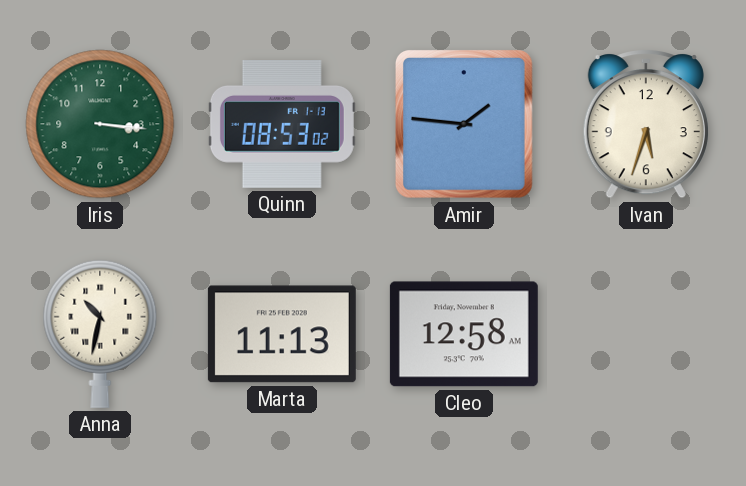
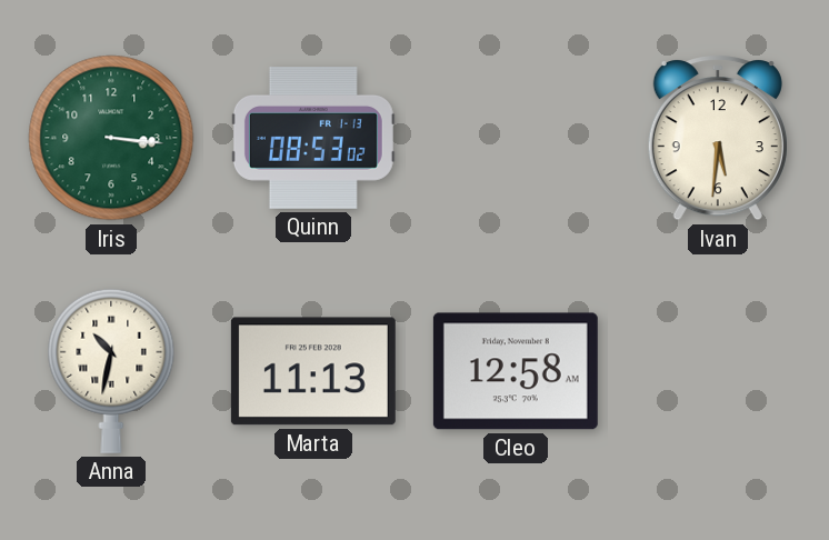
Amir: 1:46 -> none
Ivan: 5:33 -> 5:31
